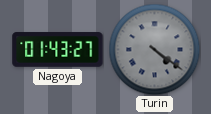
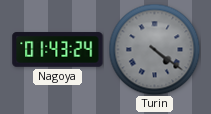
Nagoya: 01:43:27 -> 01:43:24
